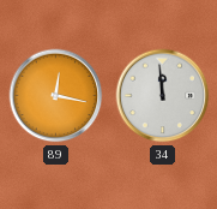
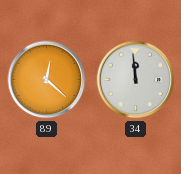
89: 12:17 -> 12:22
